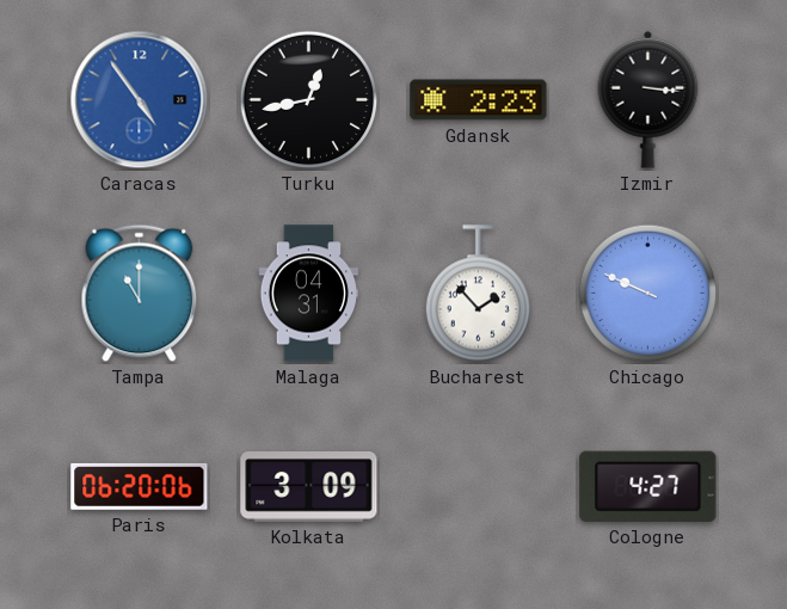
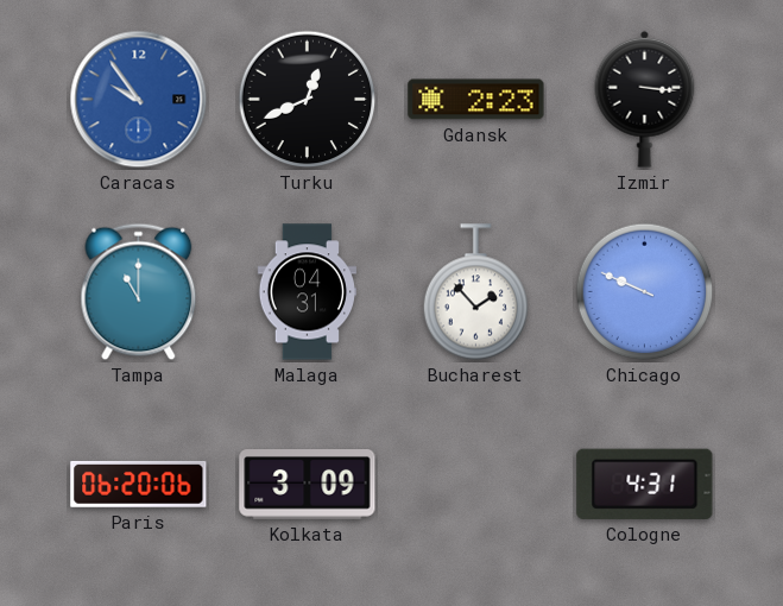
Caracas: 4:54 -> 9:54
Turku: 12:43 -> 12:41
Cologne: 4:27 -> 4:31
